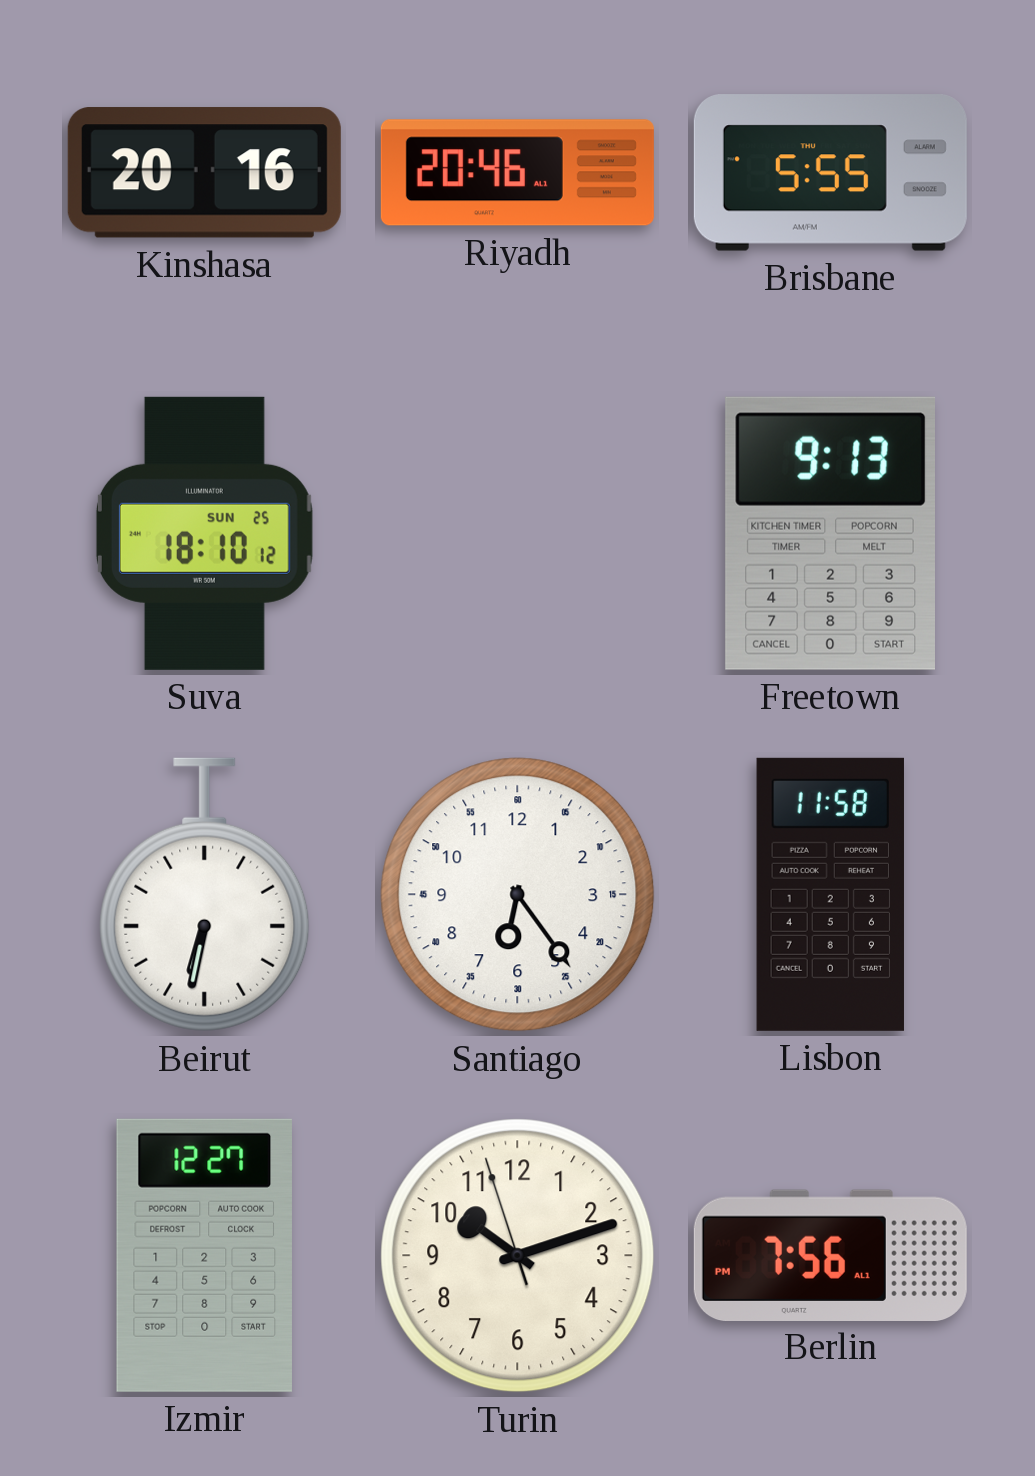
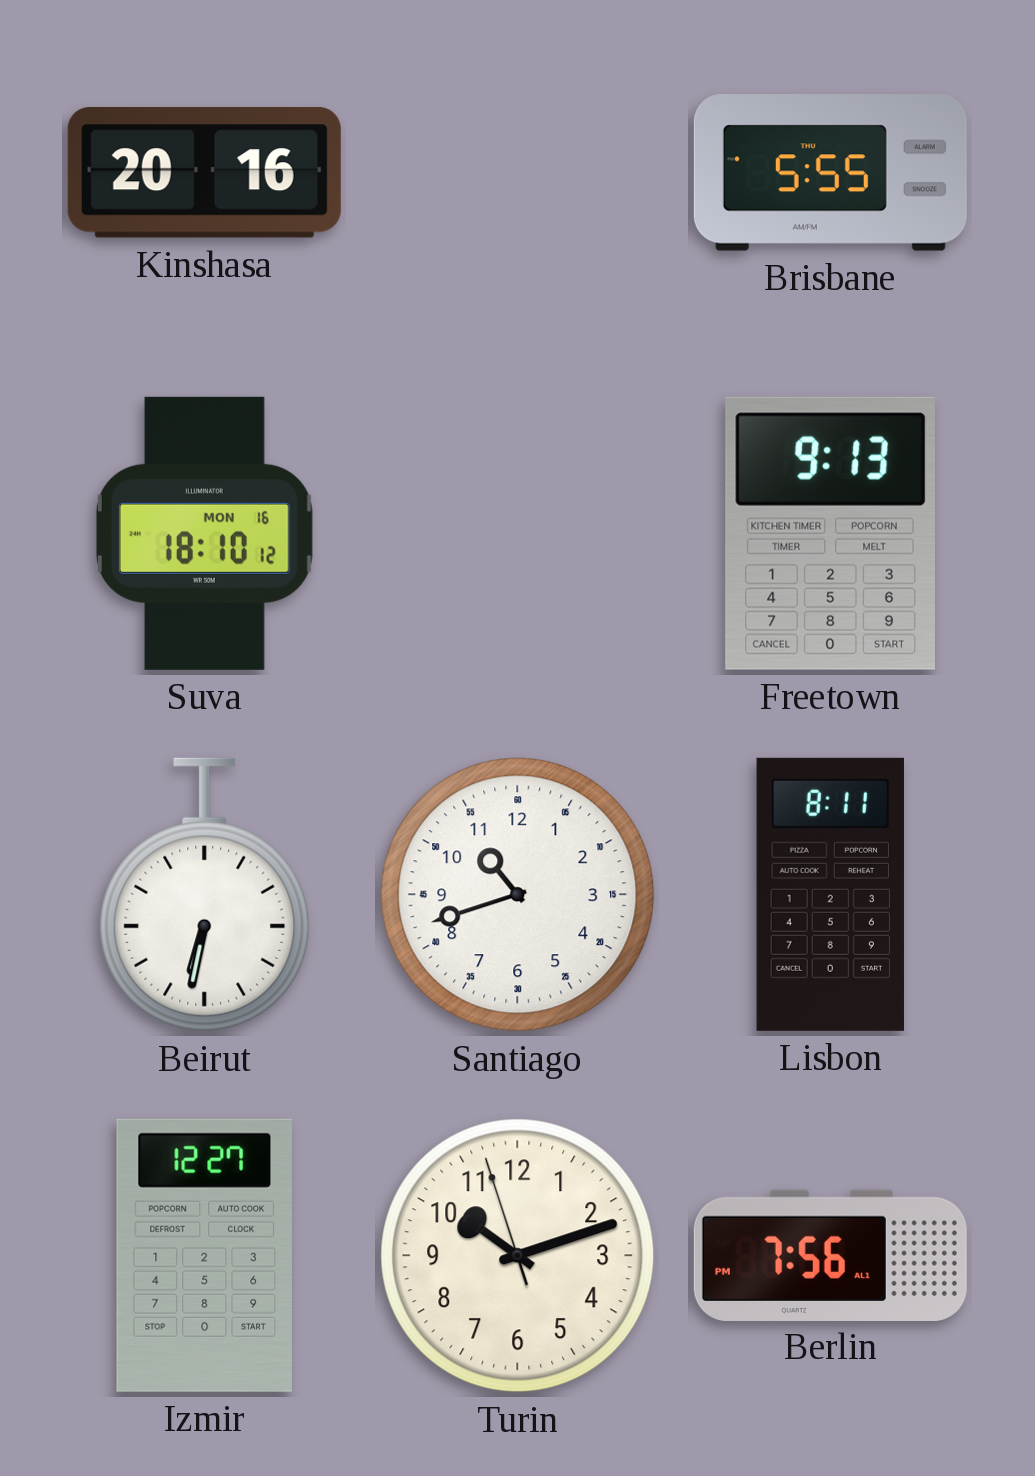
Riyadh: 20:46 -> none
Suva date: SUN 25 -> MON 16
Santiago: 6:24 -> 10:42
Lisbon: 11:58 -> 8:11
